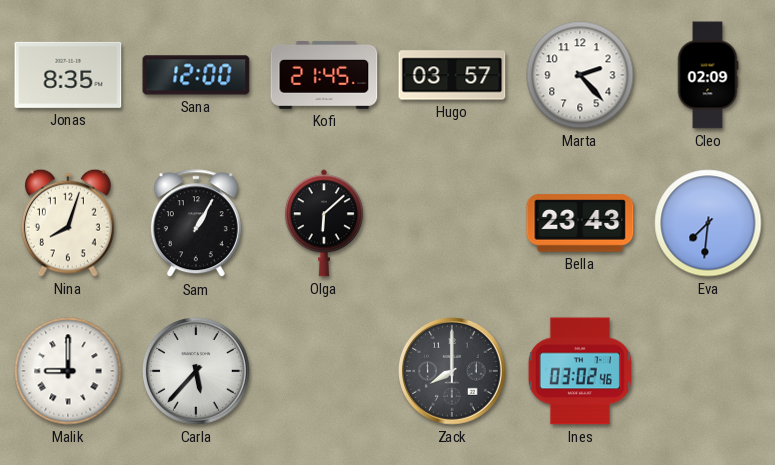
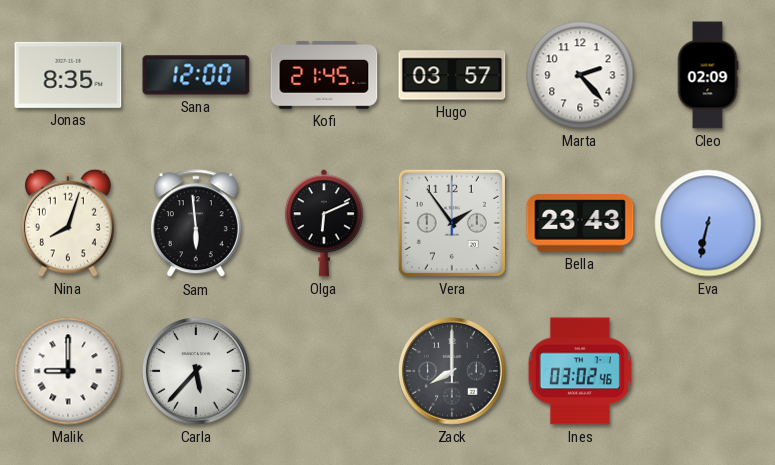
Sam: 1:05 -> 5:59
Olga: 6:08 -> 6:11
Vera: none -> 1:54
Eva: 7:31 -> 6:32
